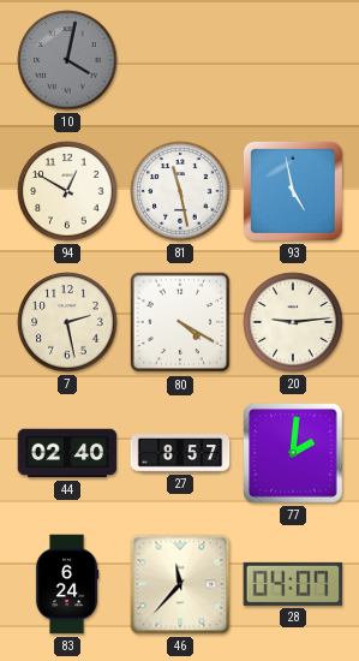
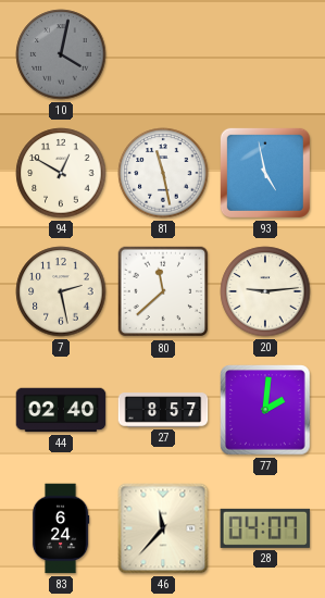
80: 4:20 -> 11:38
